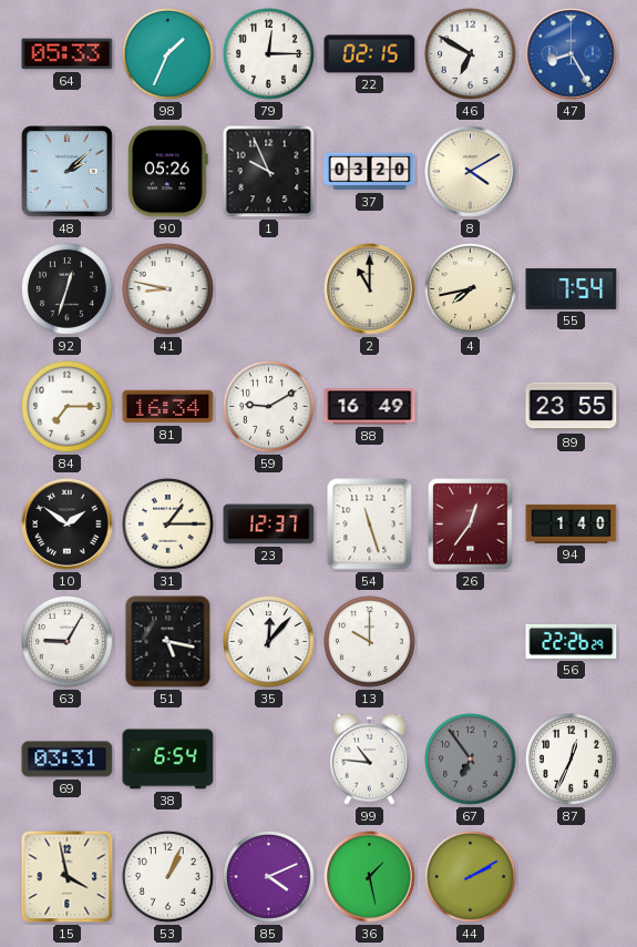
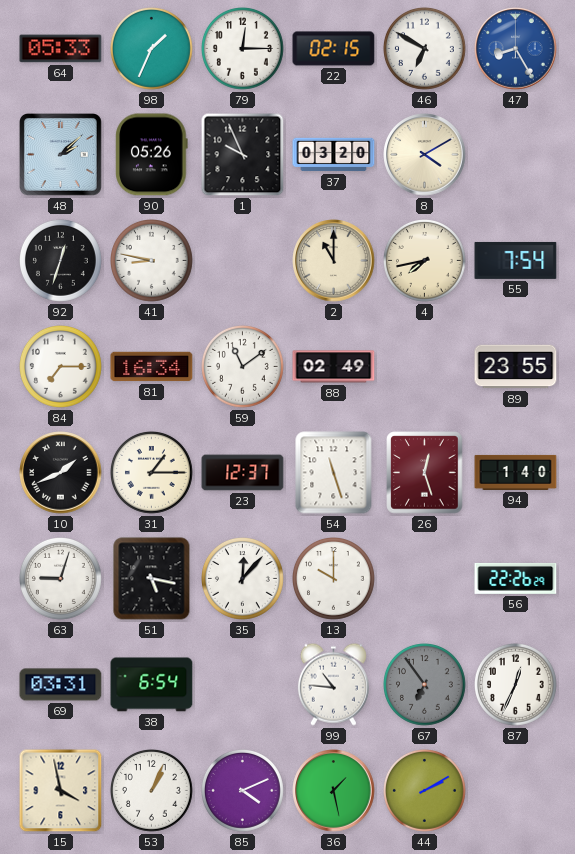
59: 9:10 -> 11:09
88: 16:49 -> 02:49
10: 1:51 -> 1:41
26: 12:36 -> 12:27
63: 9:05 -> 9:03
